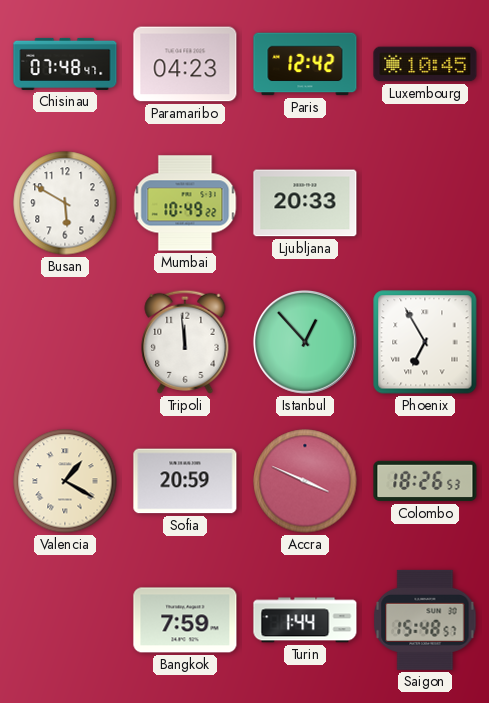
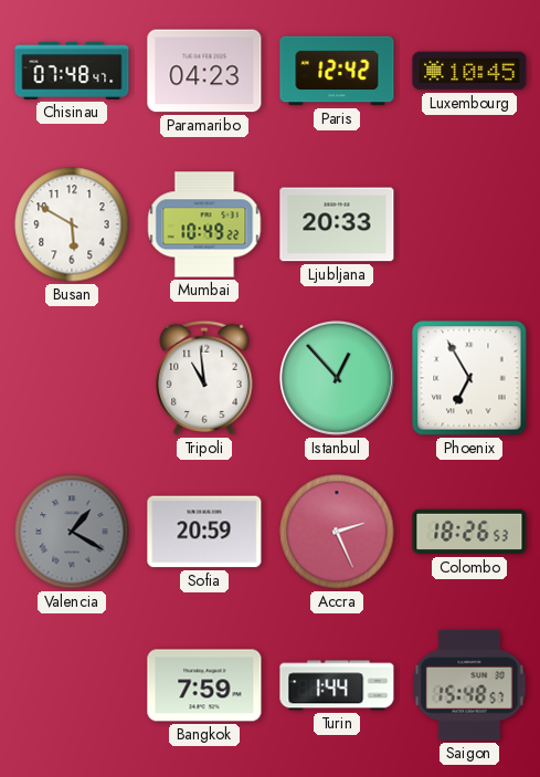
Tripoli: 11:59 -> 10:59
Valencia dial: cream -> grey
Accra: 3:49 -> 2:26
